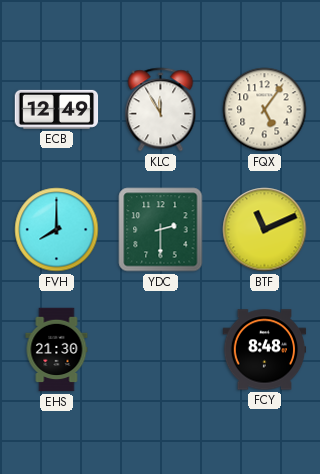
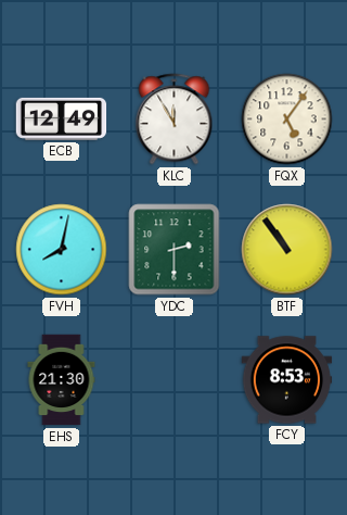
FVH: 8:00 -> 8:02
BTF: 11:11 -> 10:54
FCY: 8:48 -> 8:53
